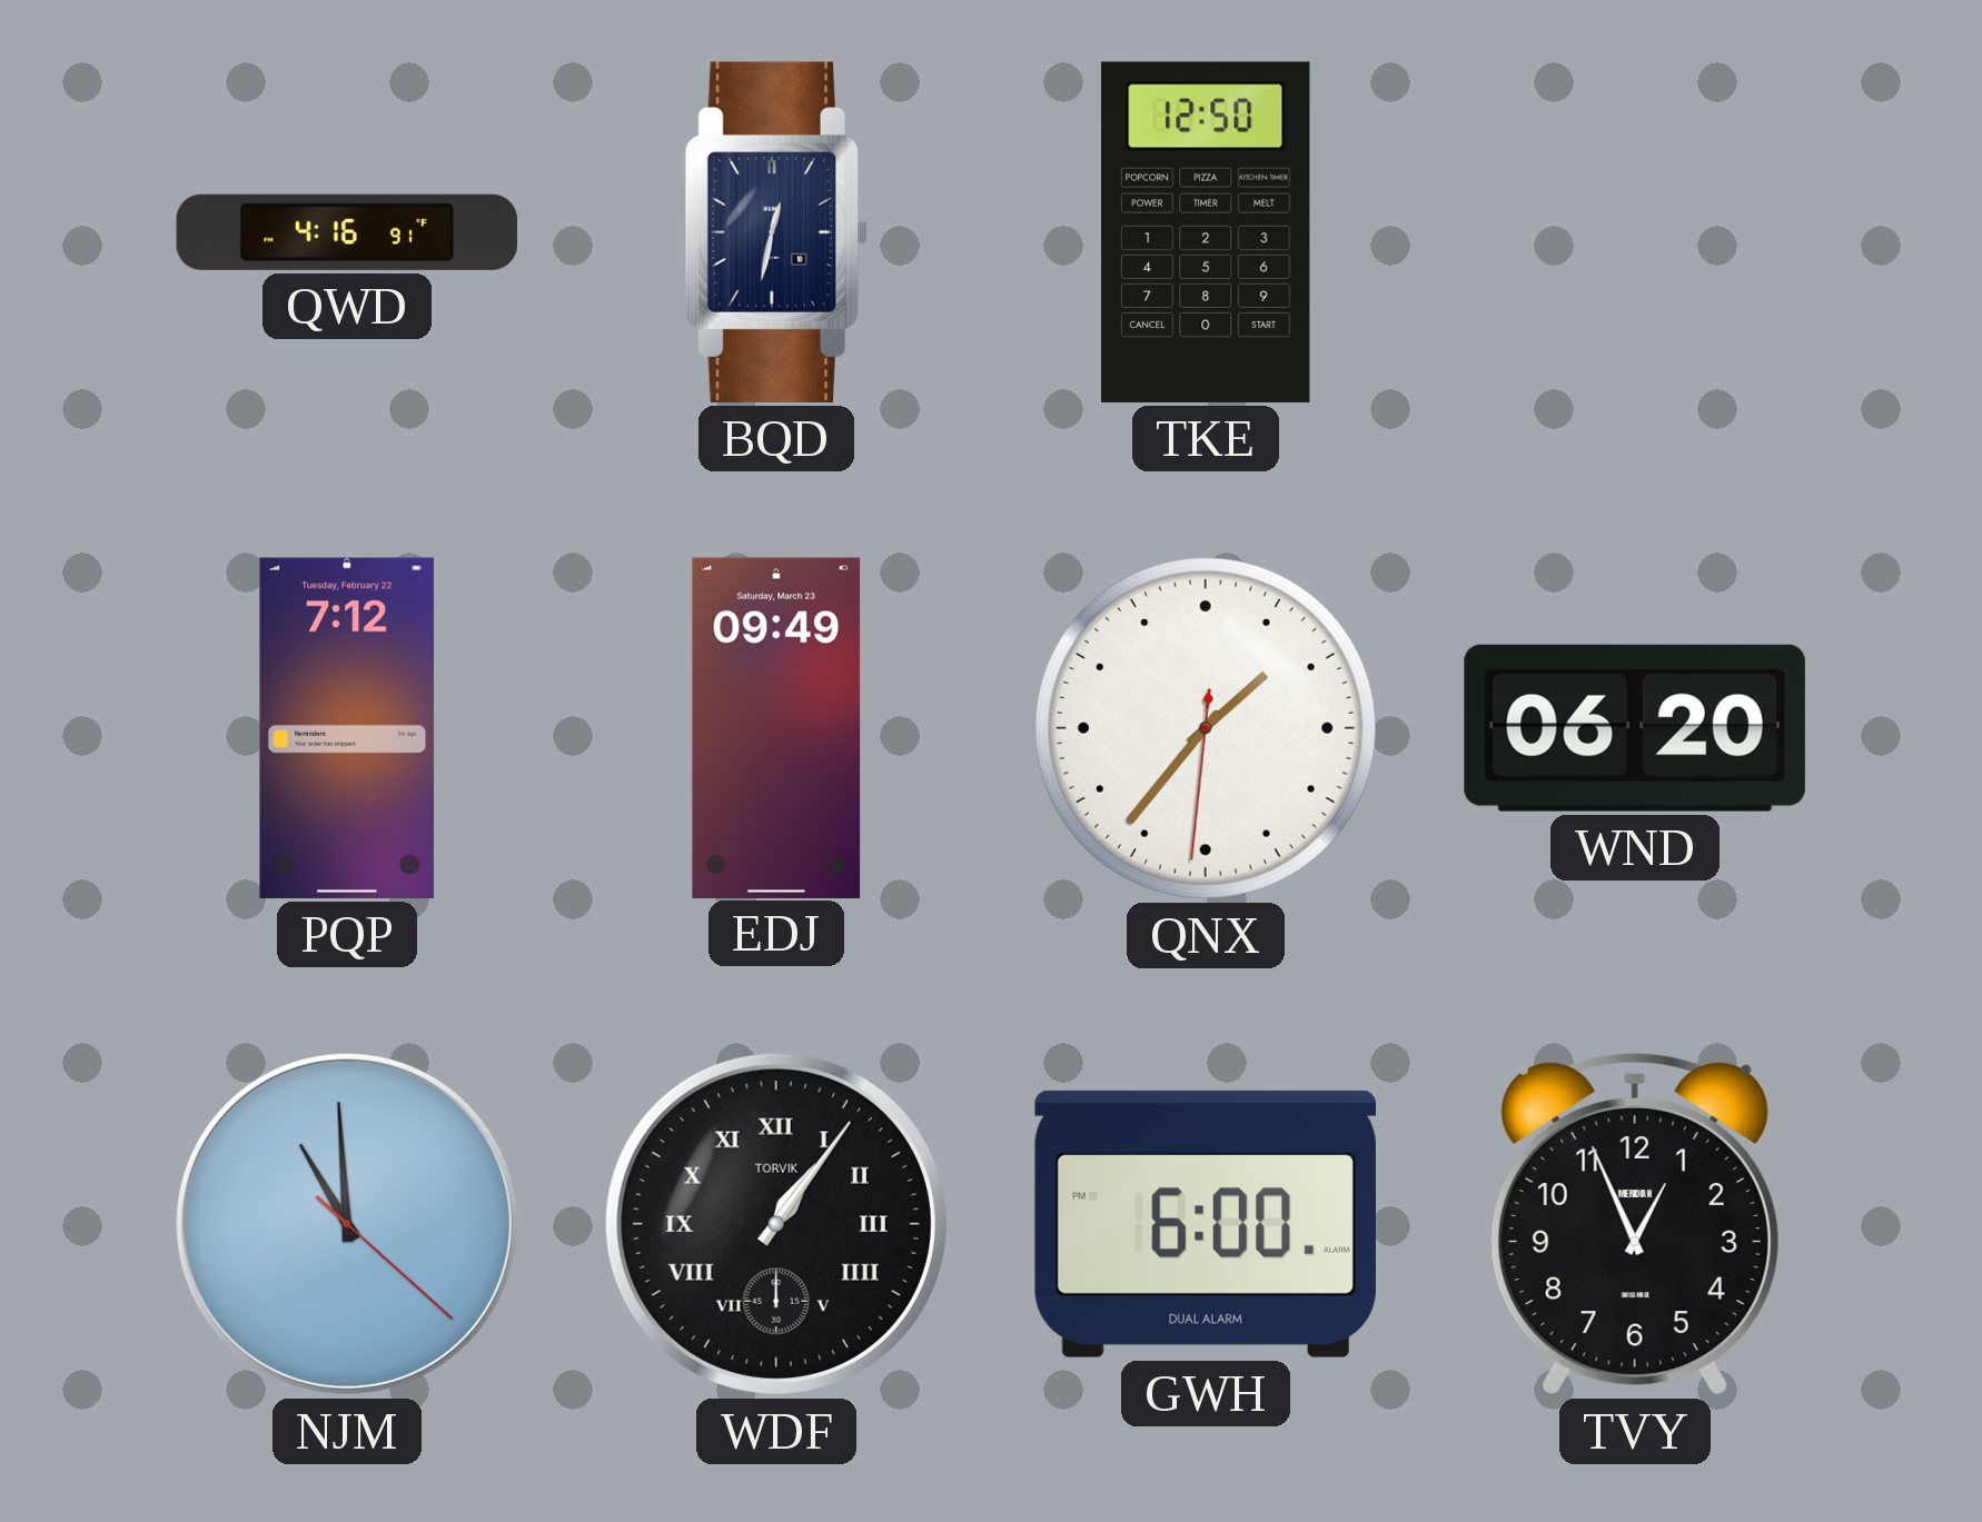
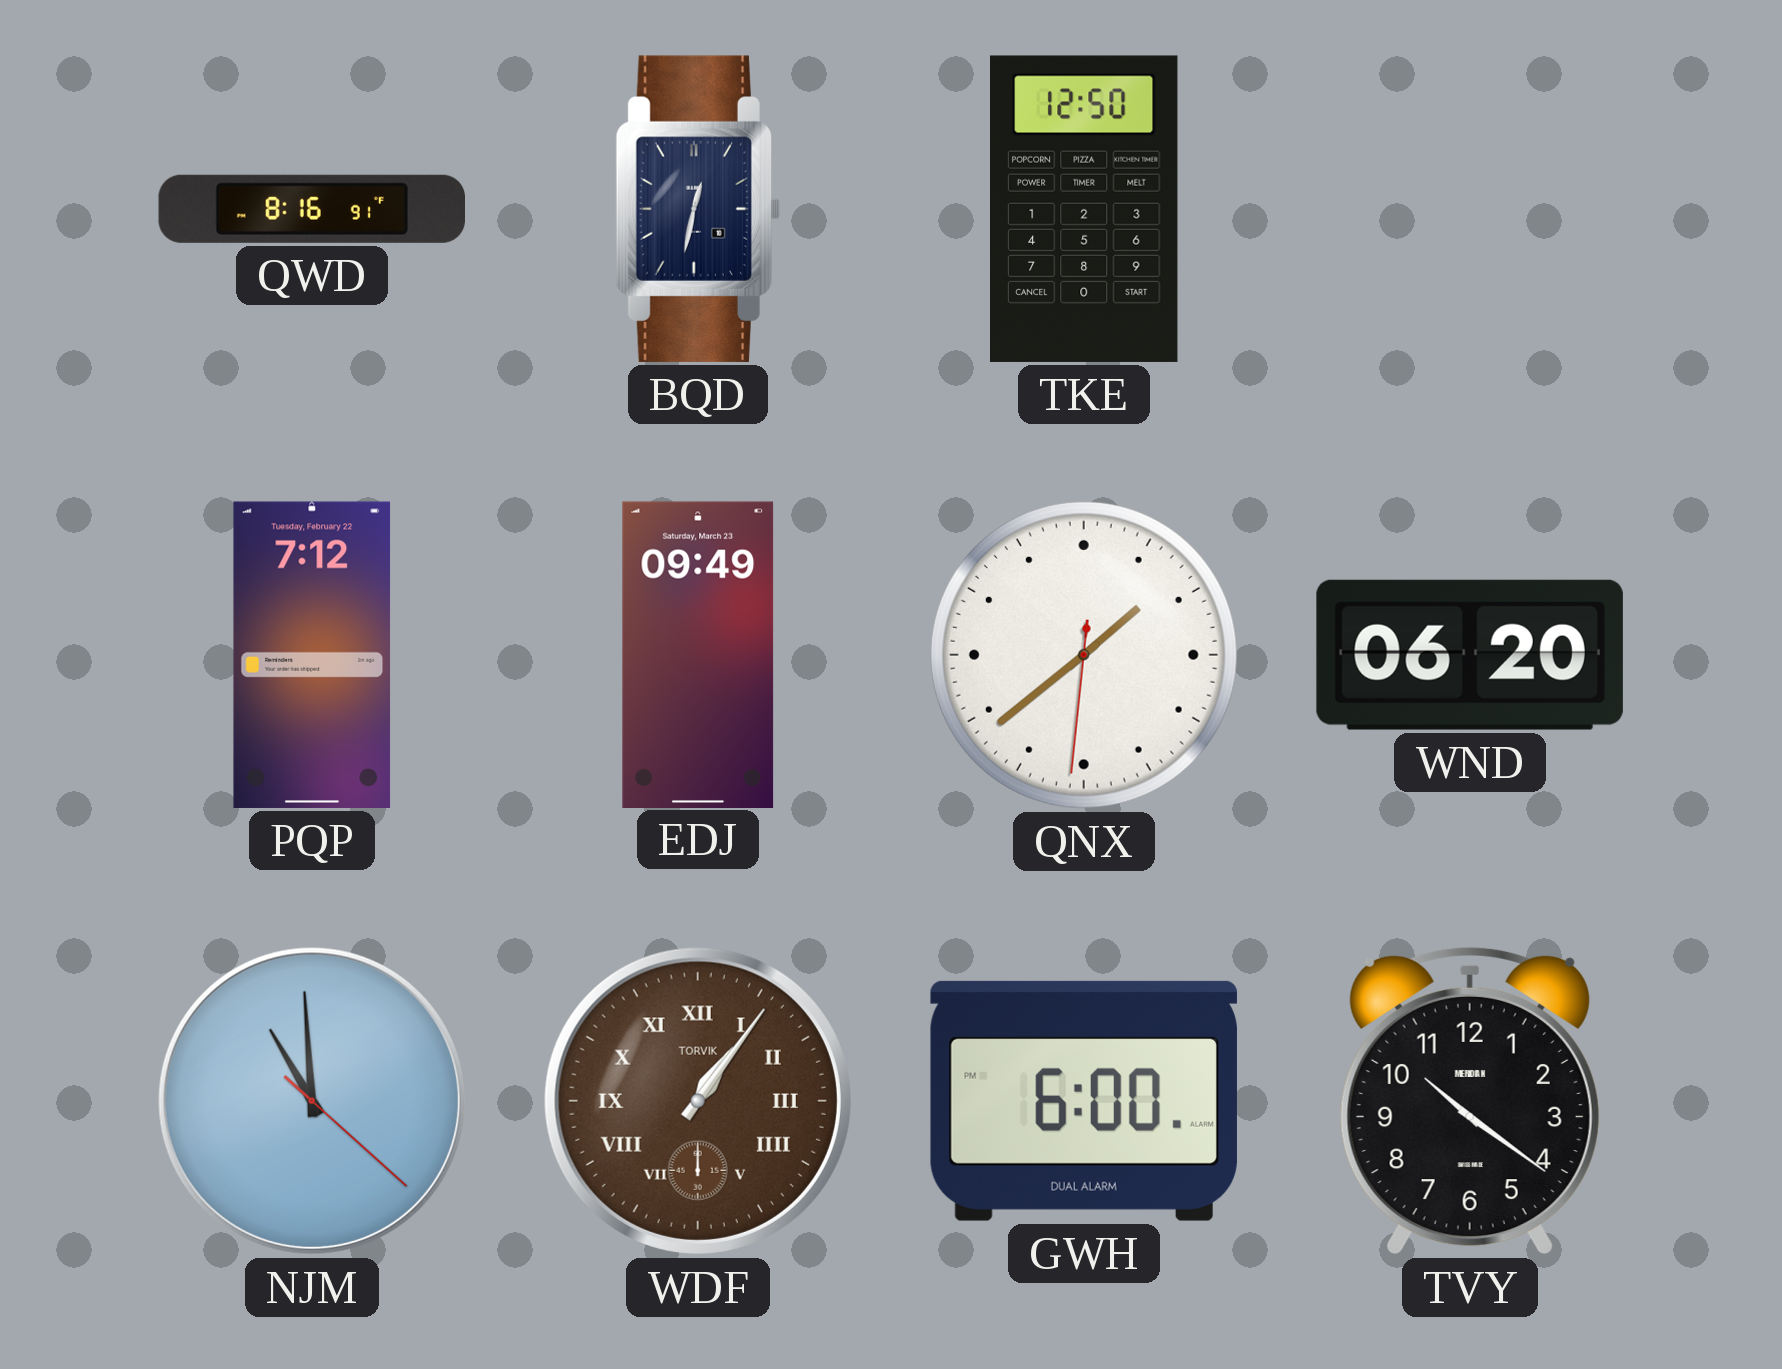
QWD: 4:16 -> 8:16
QNX: 1:36 -> 1:38
WDF dial: black -> brown
TVY: 12:56 -> 10:21
